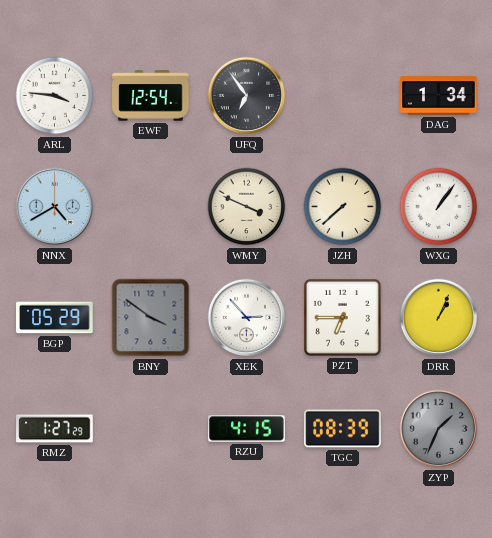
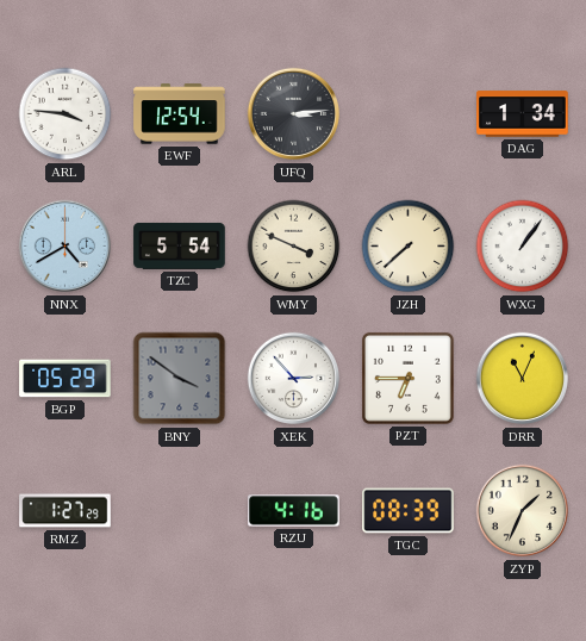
UFQ: 6:54 -> 3:14
TZC: none -> 5:54
DRR: 1:04 -> 11:04
RZU: 4:15 -> 4:16
ZYP dial: grey -> cream
